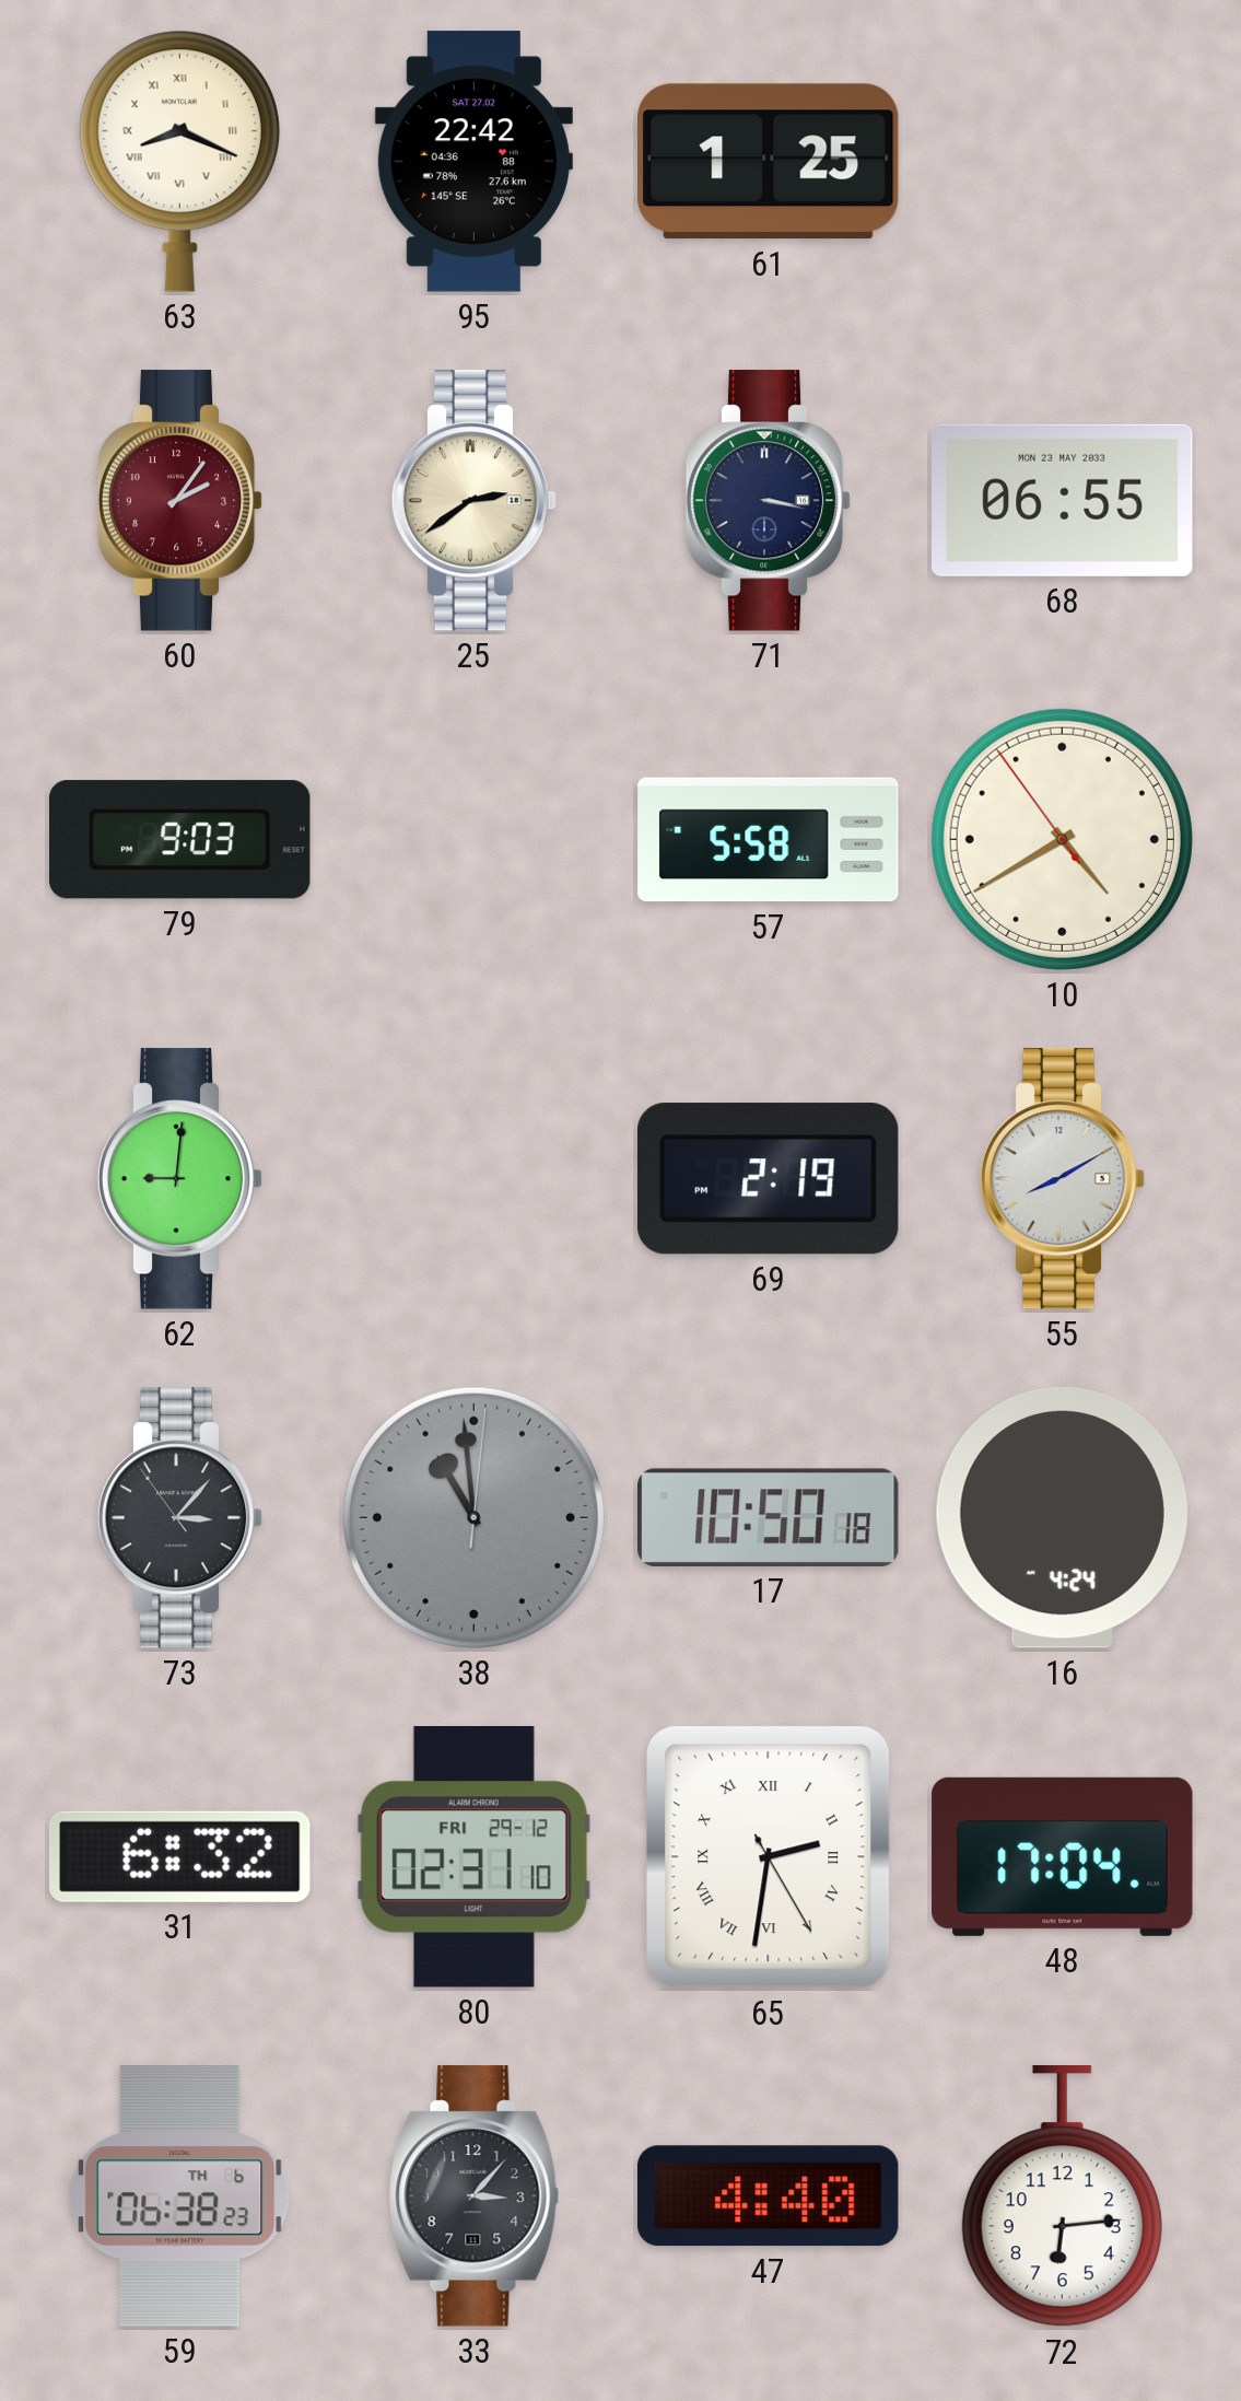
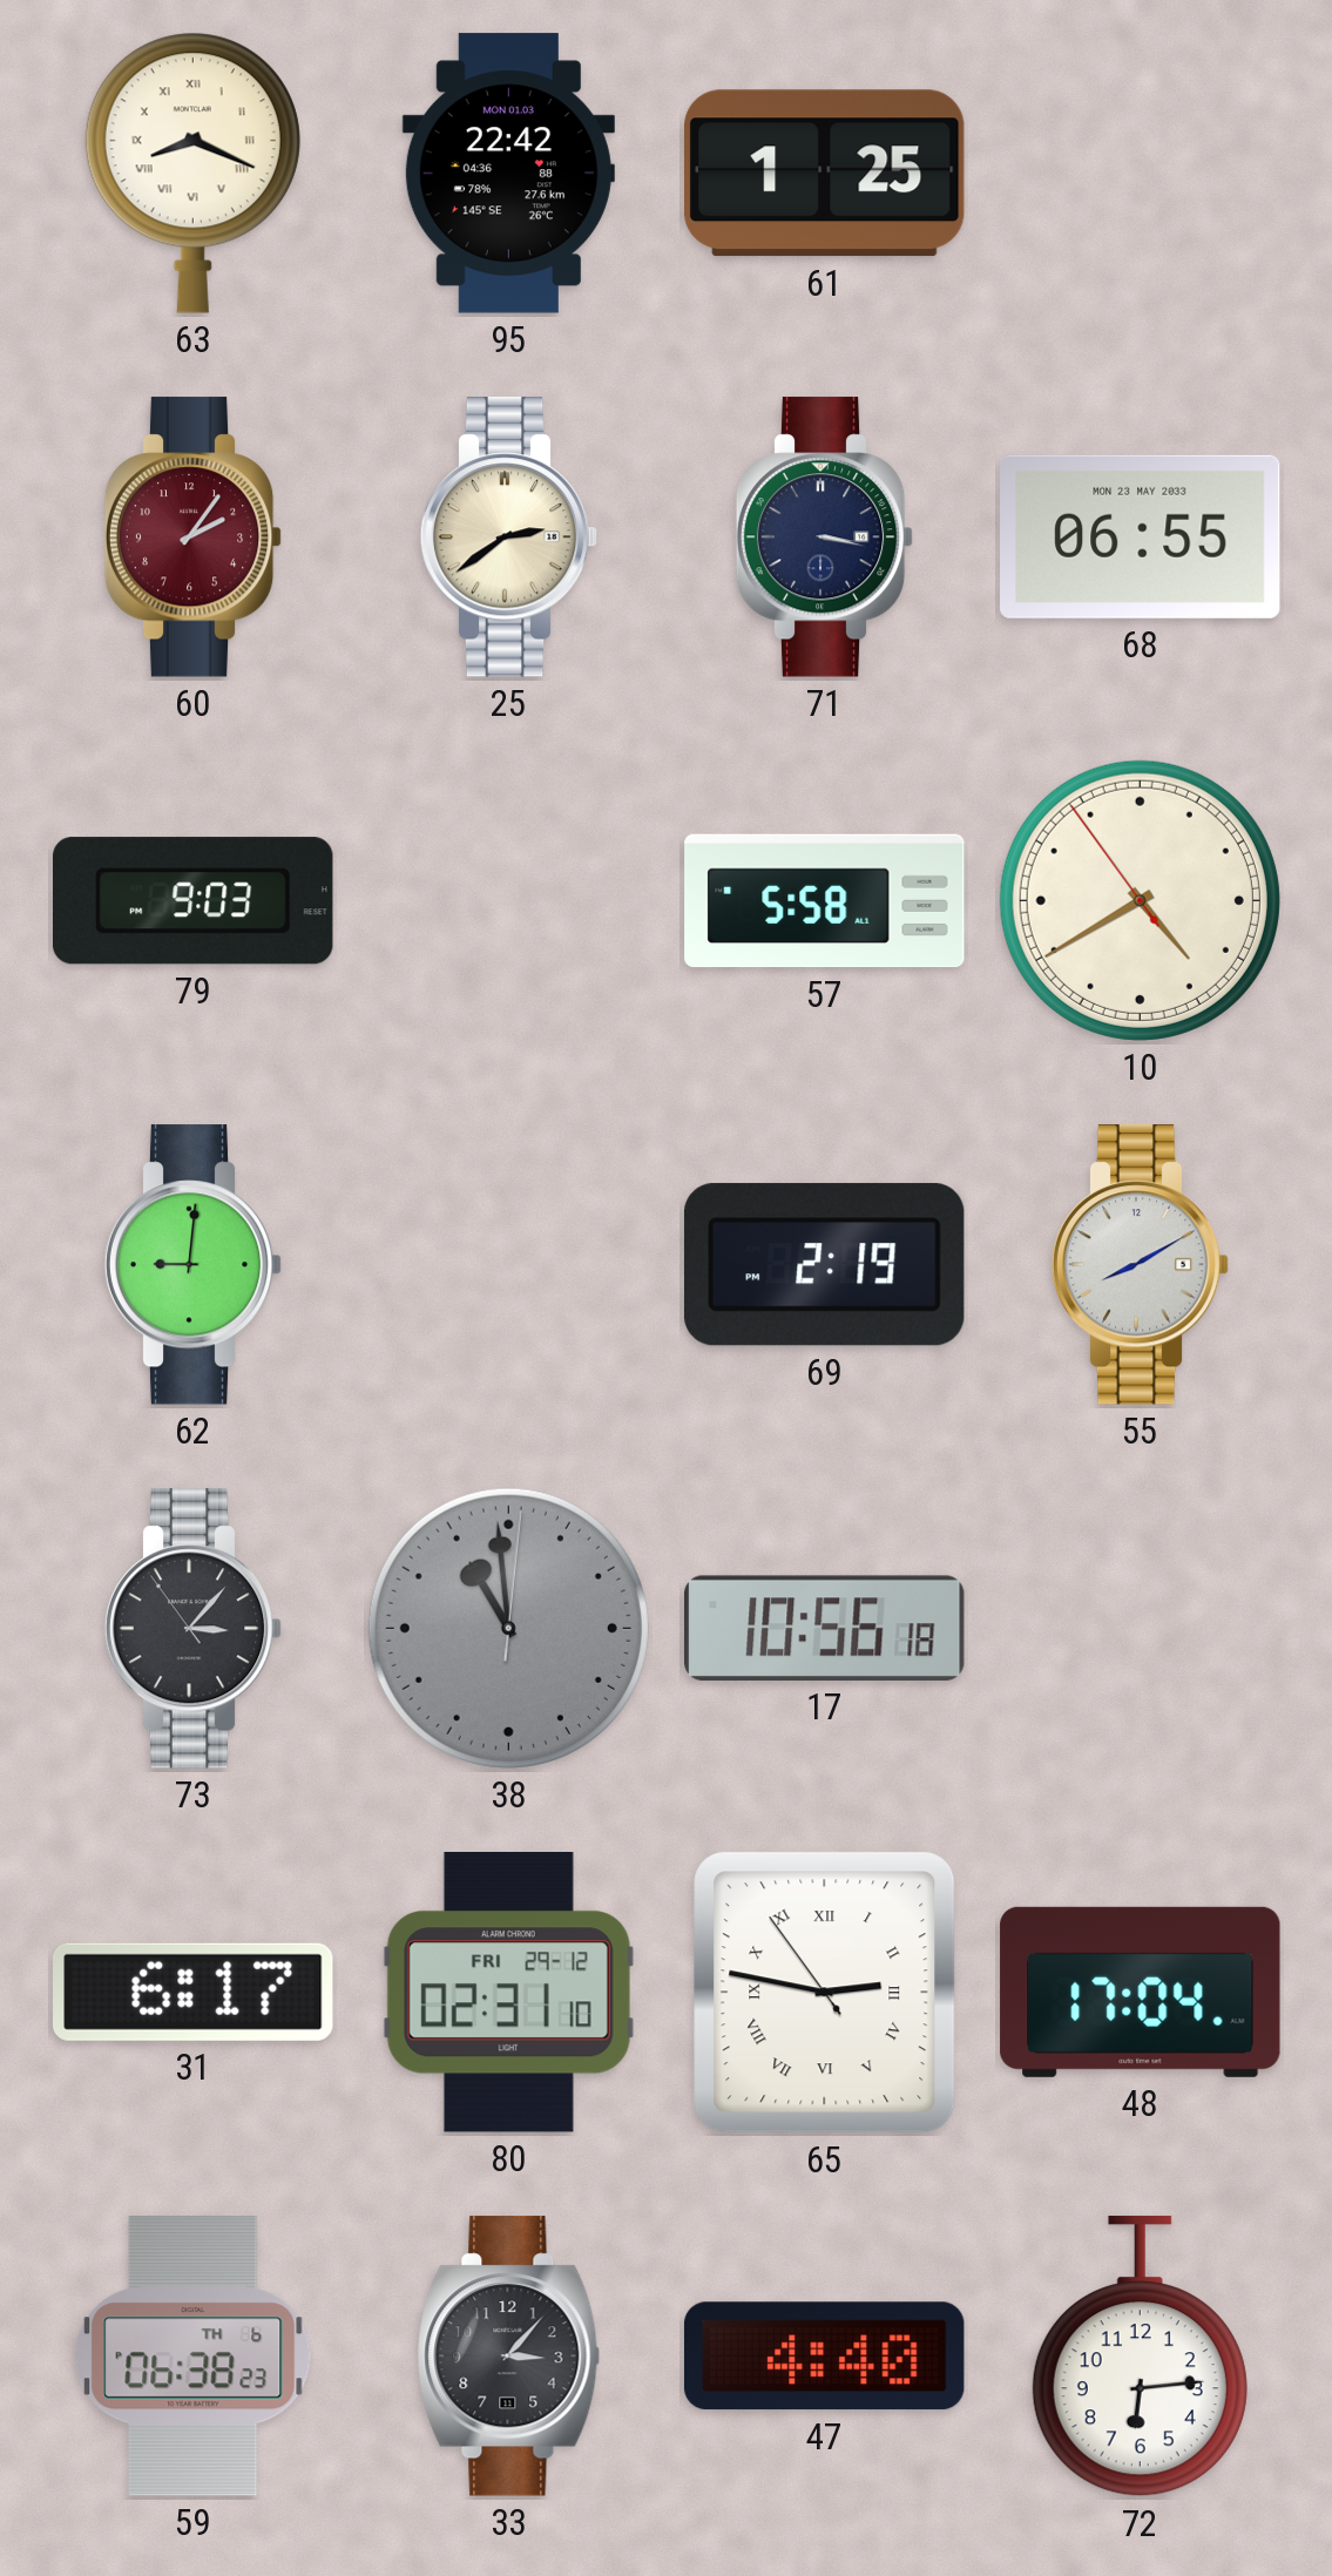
95 date: SAT 27.02 -> MON 01.03
17: 10:50 -> 10:56
16: 4:24 -> none
31: 6:32 -> 6:17
65: 2:31 -> 2:46
